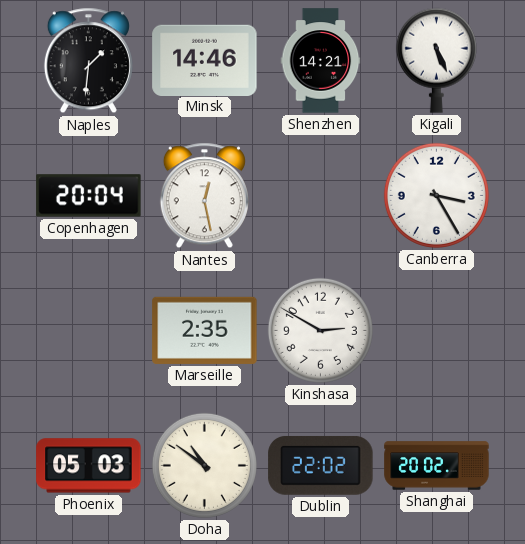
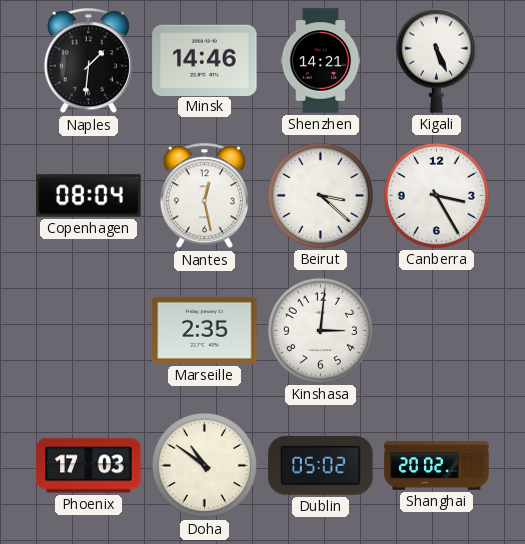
Copenhagen: 20:04 -> 08:04
Beirut: none -> 3:22
Kinshasa: 2:50 -> 3:01
Phoenix: 05:03 -> 17:03
Dublin: 22:02 -> 05:02
